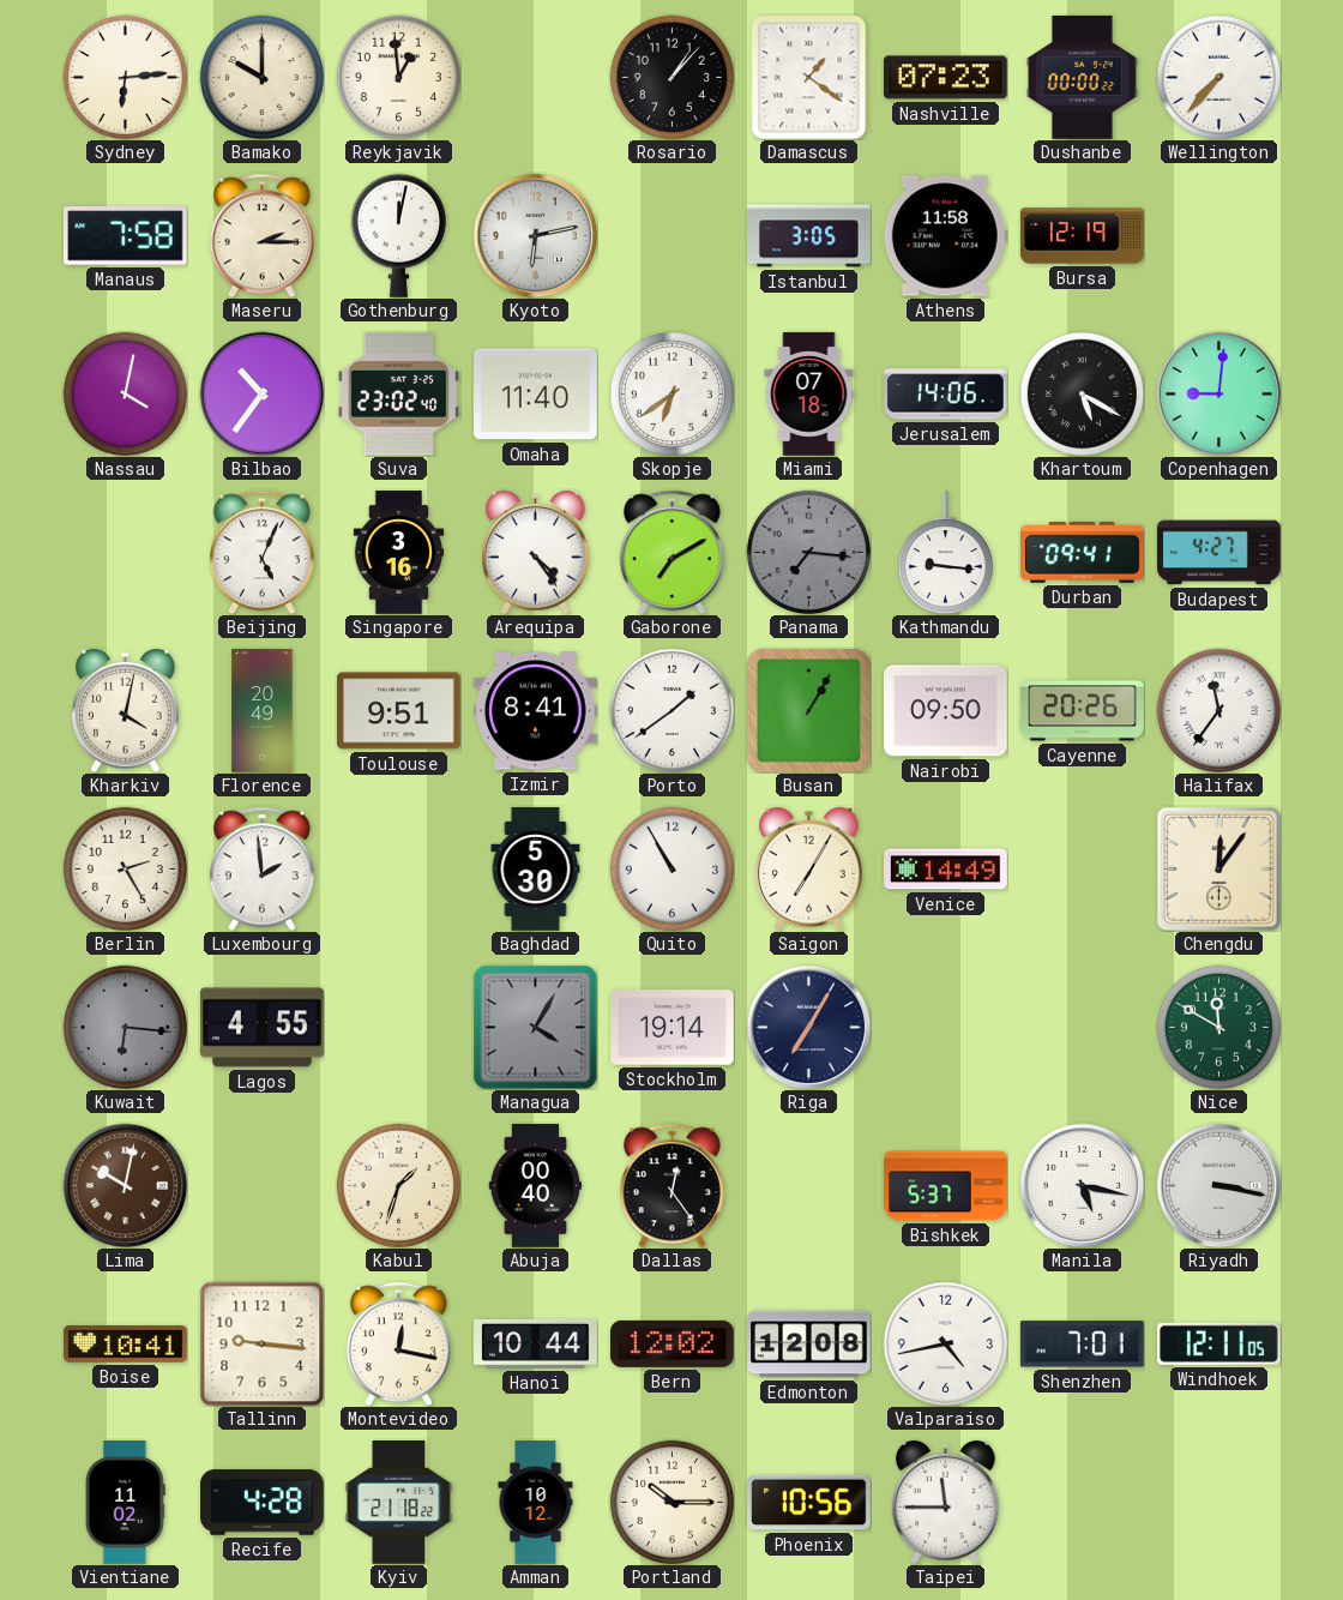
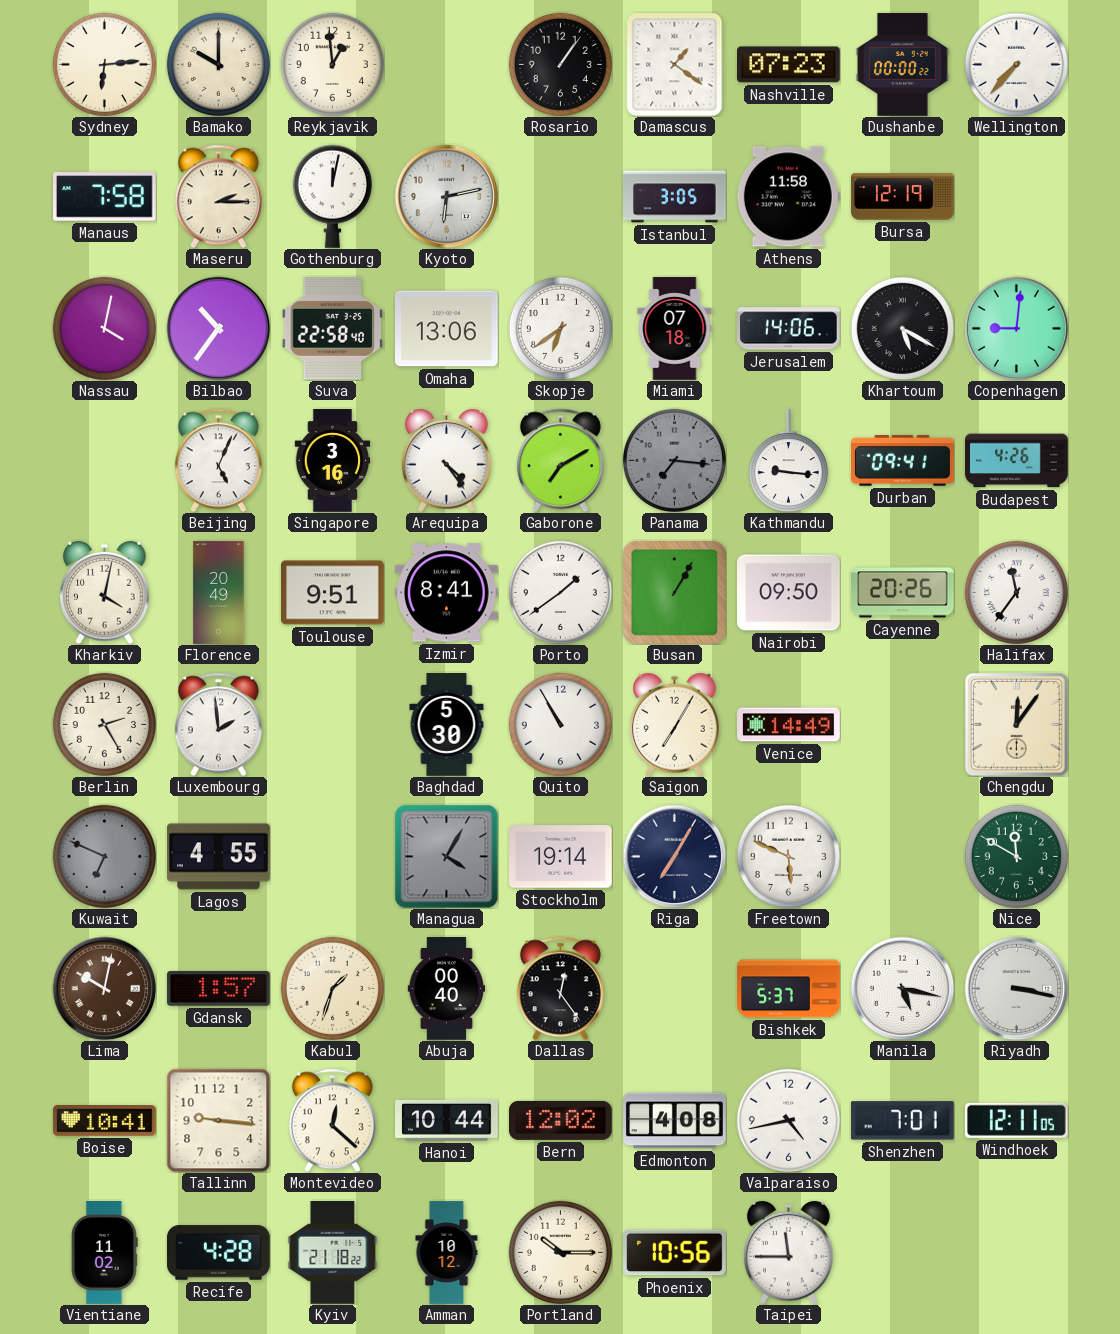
Rosario: 1:07 -> 1:06
Suva: 23:02 -> 22:58
Omaha: 11:40 -> 13:06
Budapest: 4:27 -> 4:26
Kuwait: 6:16 -> 6:49
Freetown: none -> 5:49
Gdansk: none -> 1:57
Montevideo: 12:17 -> 12:22
Edmonton: 12:08 -> 4:08
